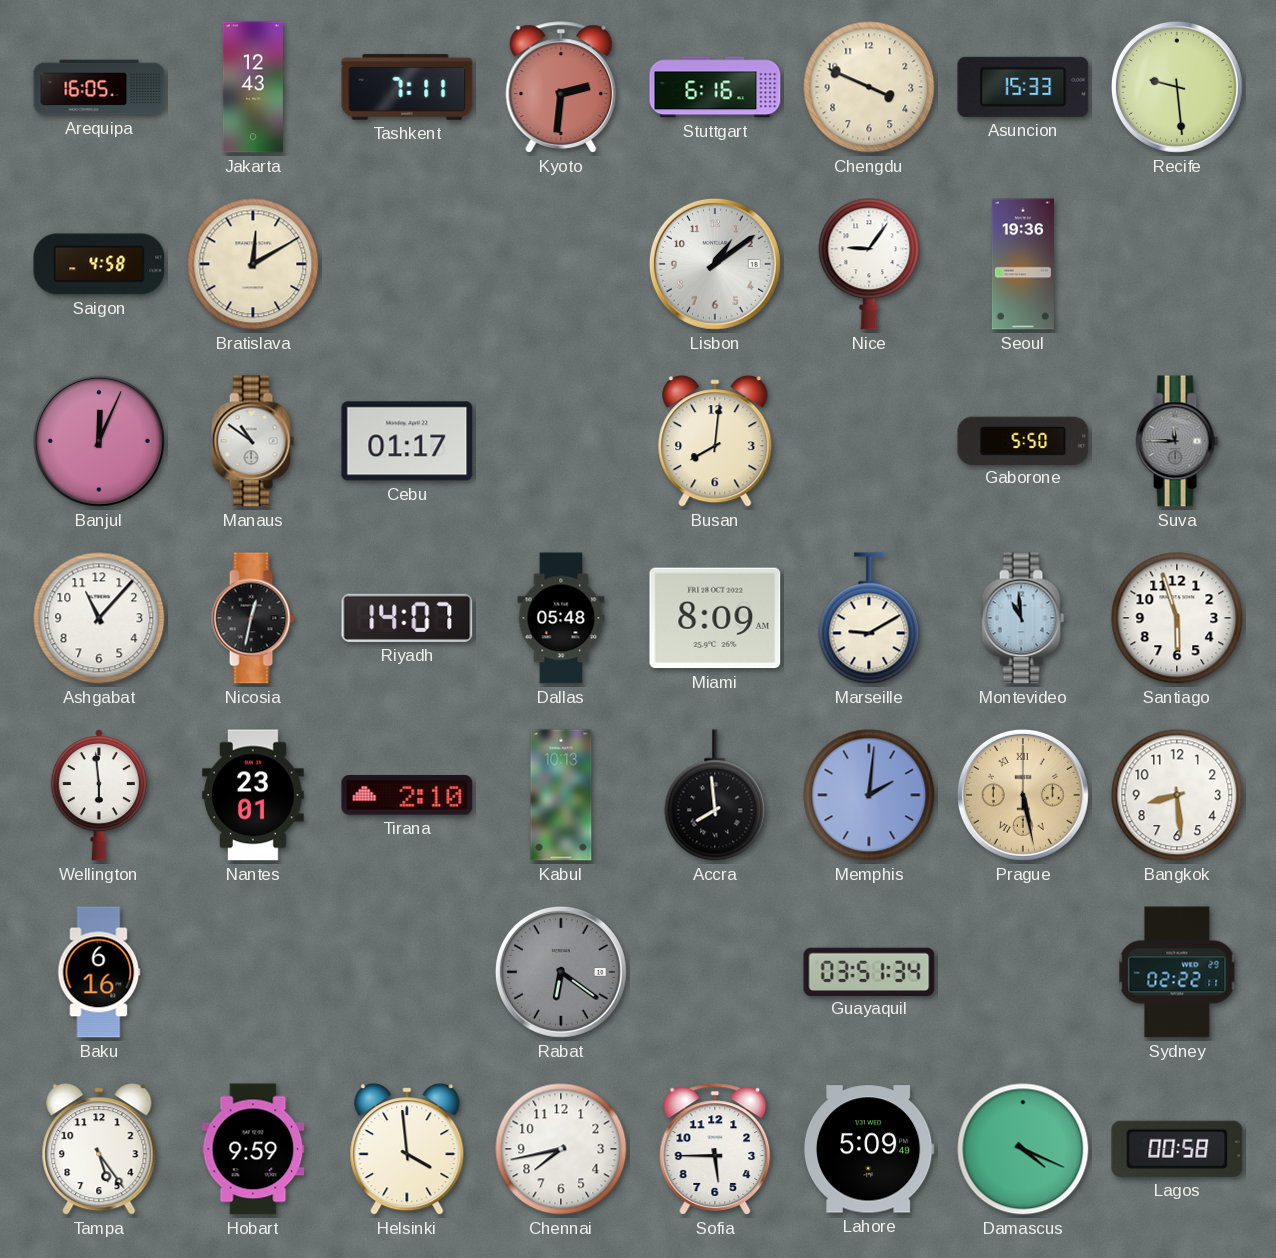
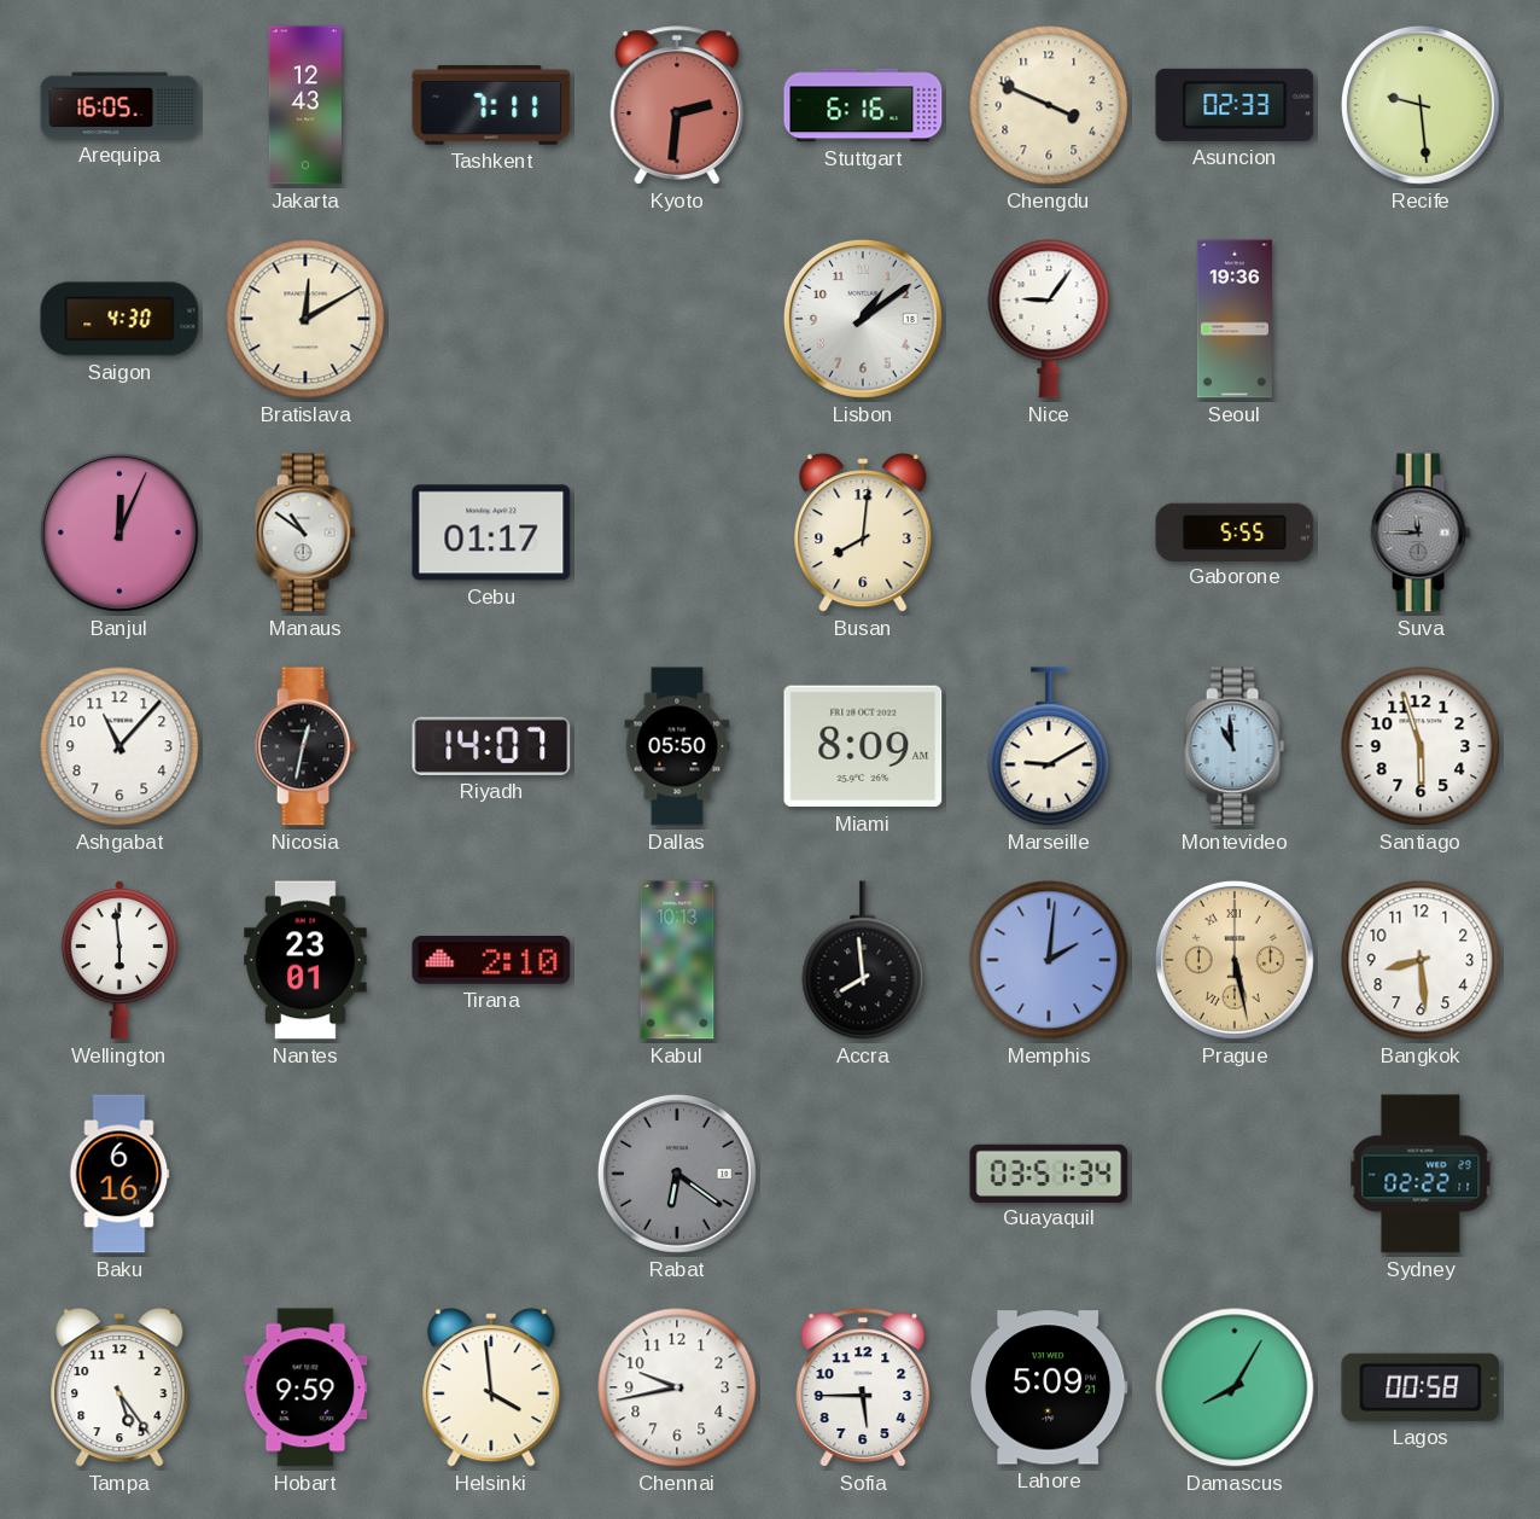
Asuncion: 15:33 -> 02:33
Saigon: 4:58 -> 4:30
Gaborone: 5:50 -> 5:55
Dallas: 05:48 -> 05:50
Chennai: 7:43 -> 9:43
Lahore: 5:09:49 -> 5:09:21
Damascus: 4:19 -> 8:05
